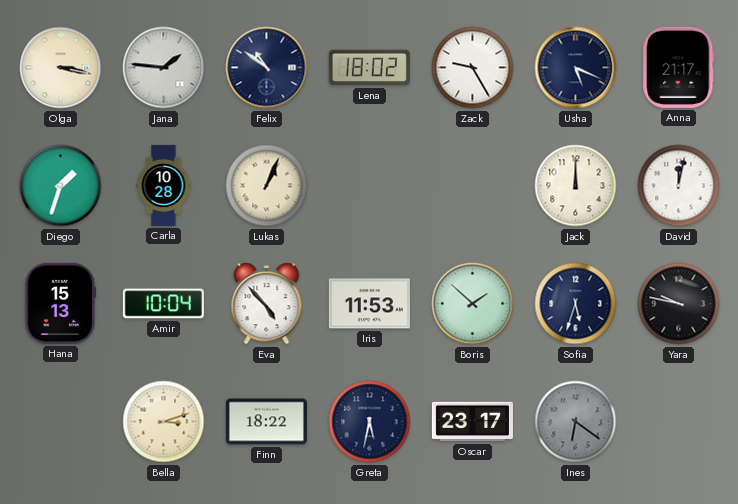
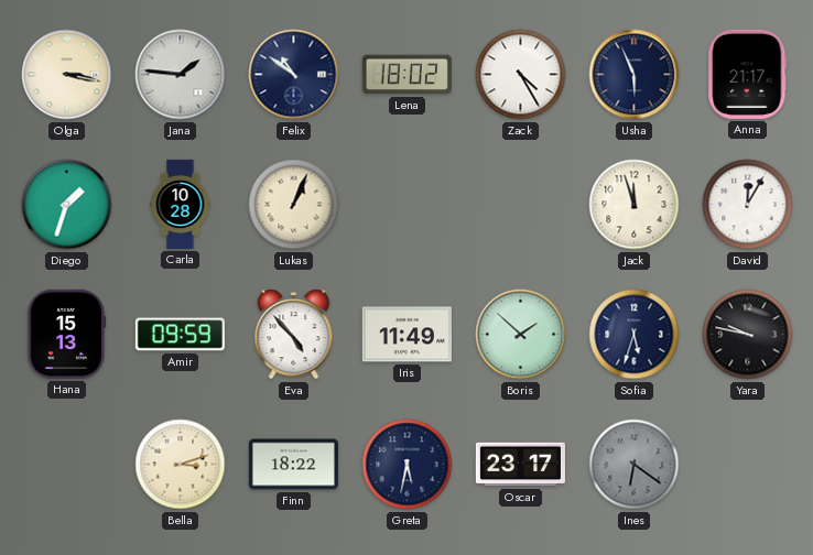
Zack: 9:25 -> 4:25
Usha: 5:19 -> 5:56
Jack: 12:00 -> 11:57
David: 12:02 -> 12:05
Amir: 10:04 -> 09:59
Iris: 11:53 -> 11:49
